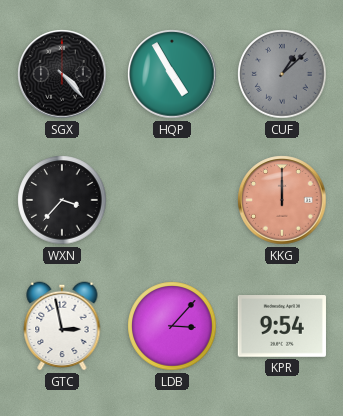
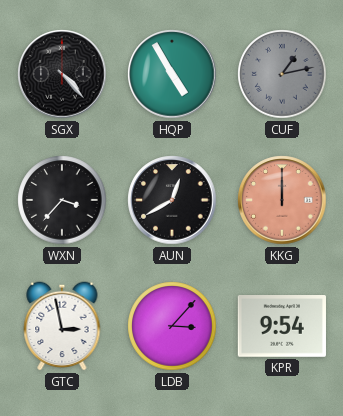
CUF: 1:08 -> 1:13
AUN: none -> 12:40
